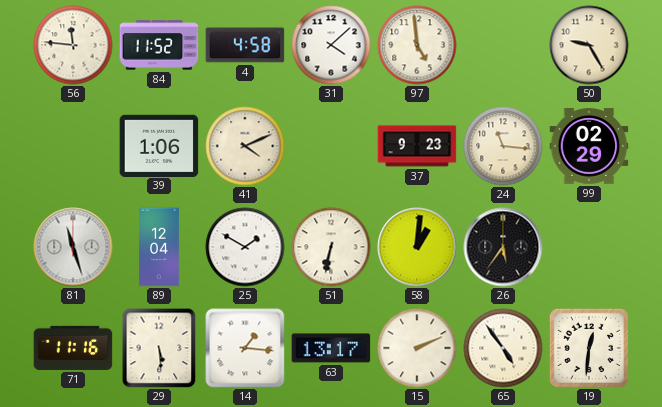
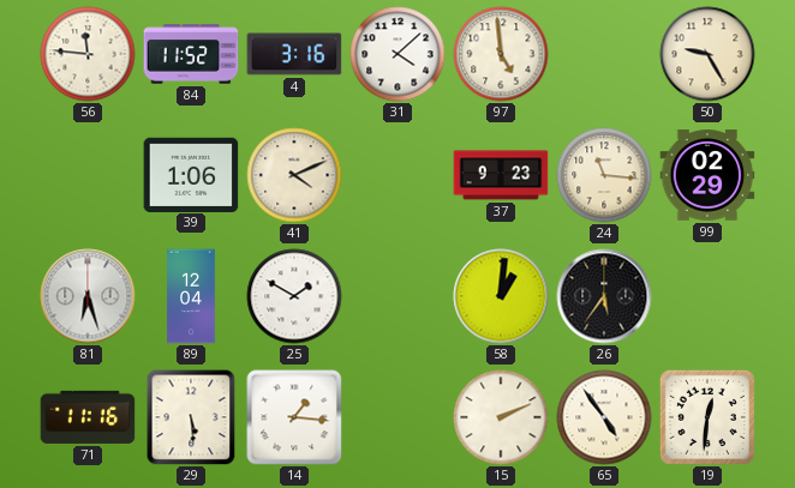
4: 4:58 -> 3:16
81: 11:27 -> 6:27
51: 6:32 -> none
63: 13:17 -> none
